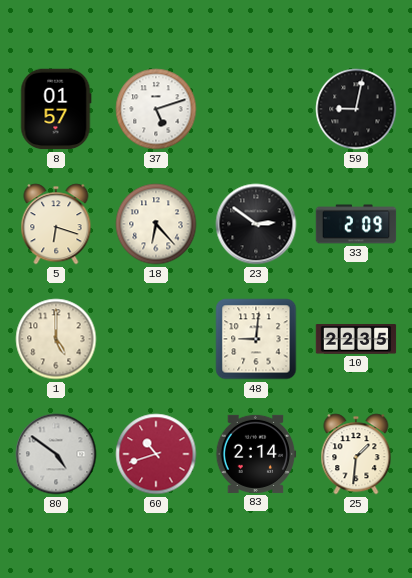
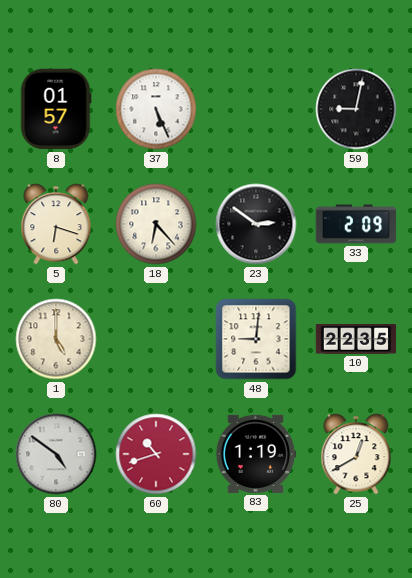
37: 5:12 -> 5:26
83: 2:14 -> 1:19
25: 1:31 -> 12:40
